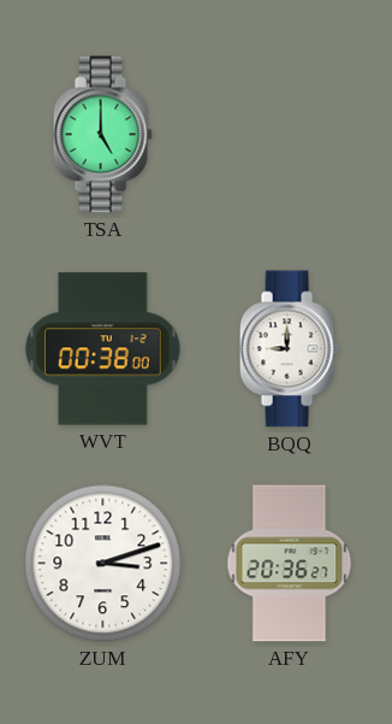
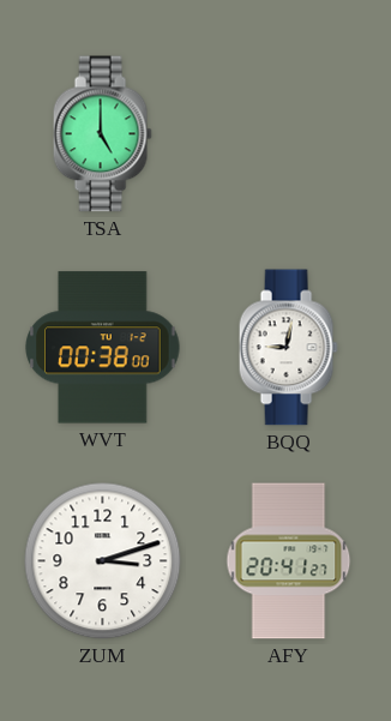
BQQ: 9:00 -> 9:02
AFY: 20:36 -> 20:41
